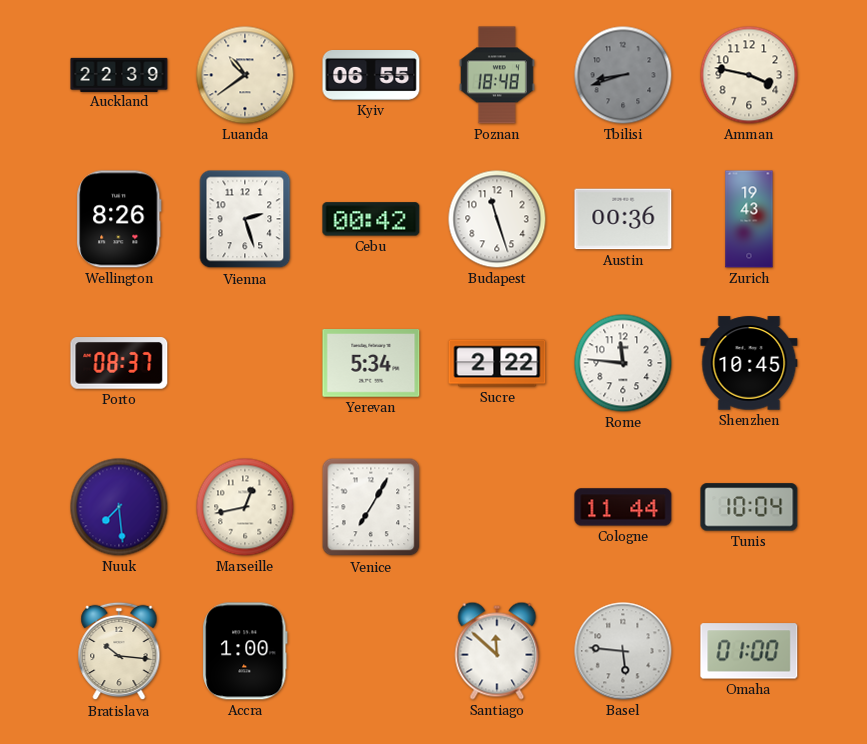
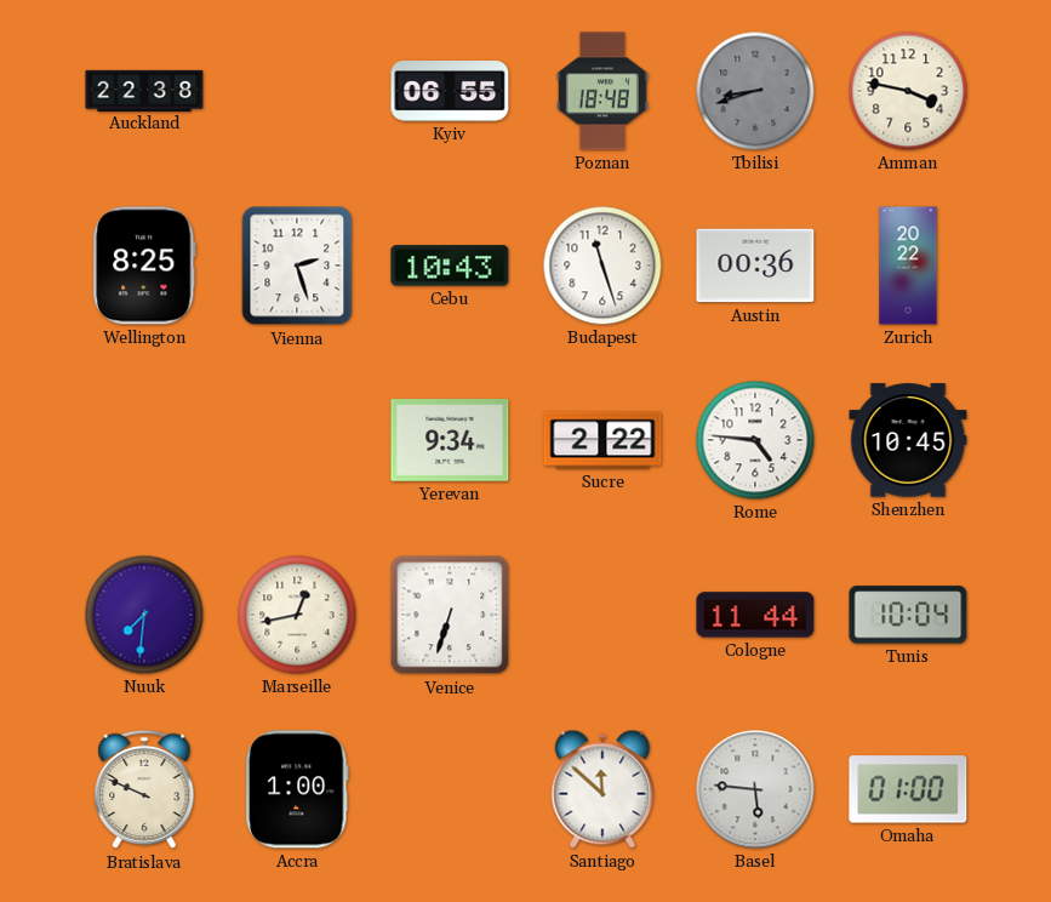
Auckland: 22:39 -> 22:38
Luanda: 10:39 -> none
Wellington: 8:26 -> 8:25
Cebu: 00:42 -> 10:43
Zurich: 19:43 -> 20:22
Porto: 08:37 -> none
Yerevan: 5:34 -> 9:34
Rome: 11:46 -> 4:46
Nuuk: 7:29 -> 7:31
Venice: 7:05 -> 6:33
Bratislava: 10:16 -> 9:49
